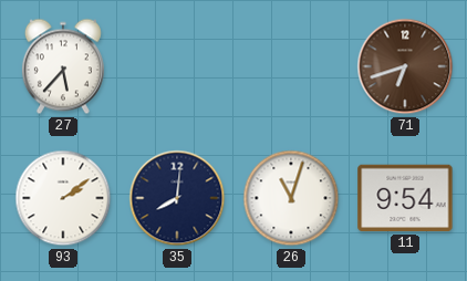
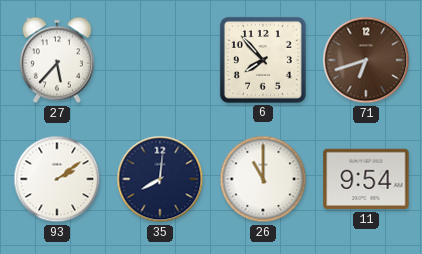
6: none -> 7:53
26: 11:03 -> 11:00
